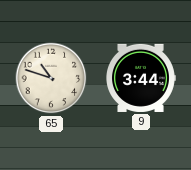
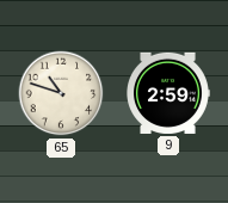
9: 3:44 -> 2:59
